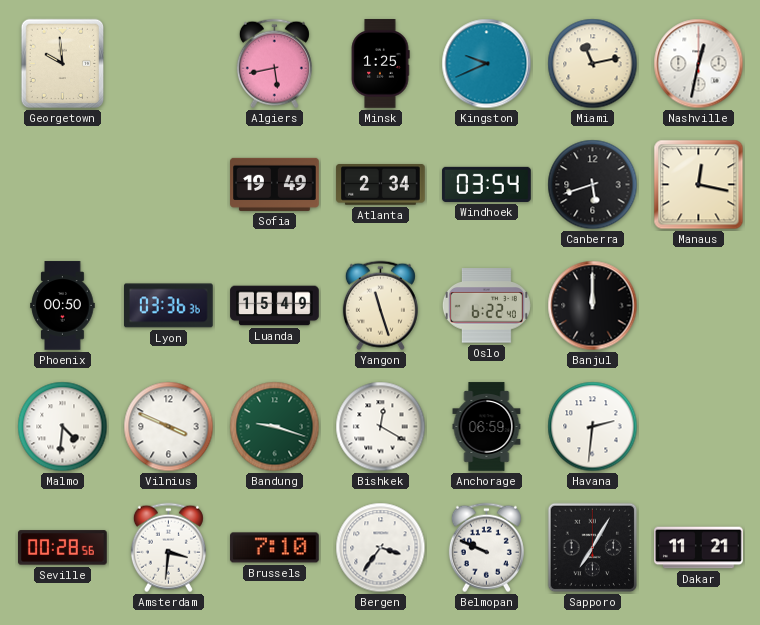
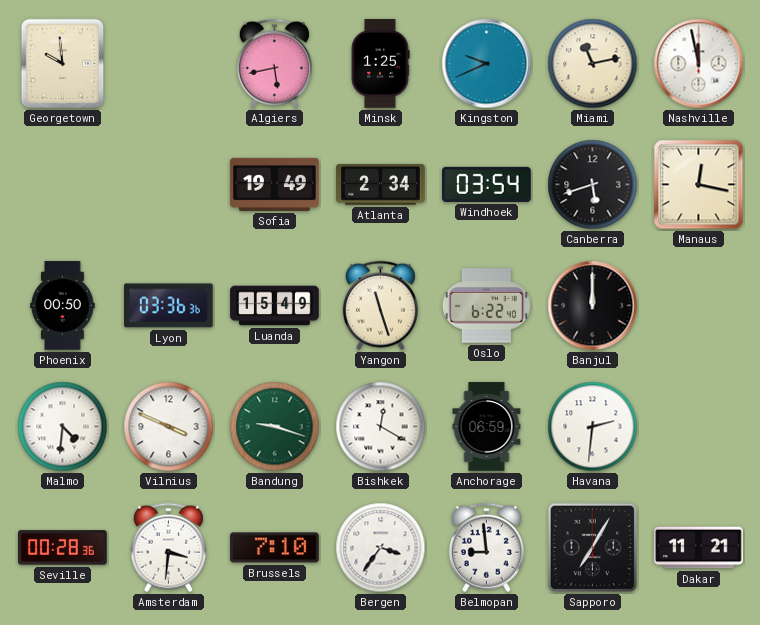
Nashville: 12:32 -> 11:58
Seville: 00:28:56 -> 00:28:36
Belmopan: 9:49 -> 8:59
